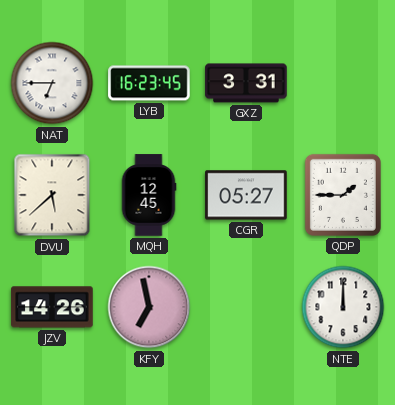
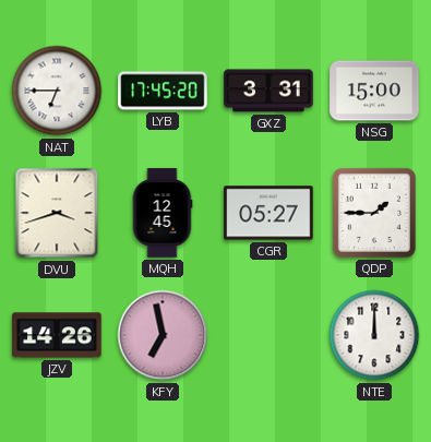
LYB: 16:23 -> 17:45
NSG: none -> 15:00
DVU: 5:38 -> 3:42
